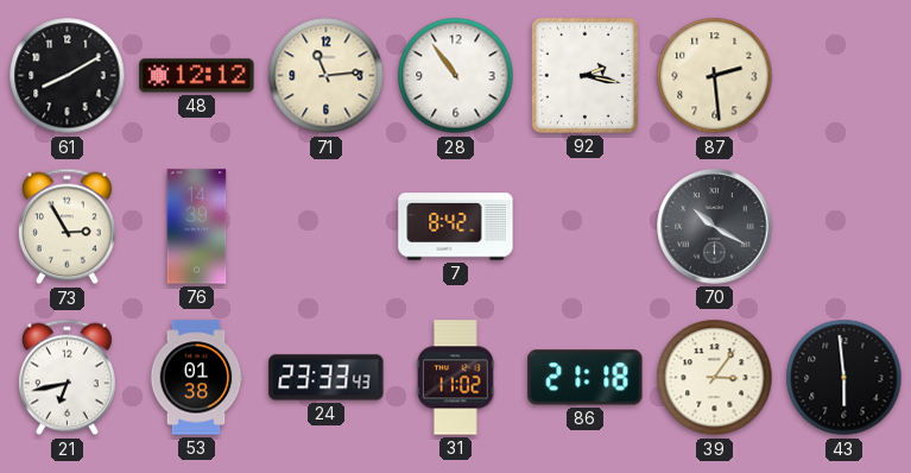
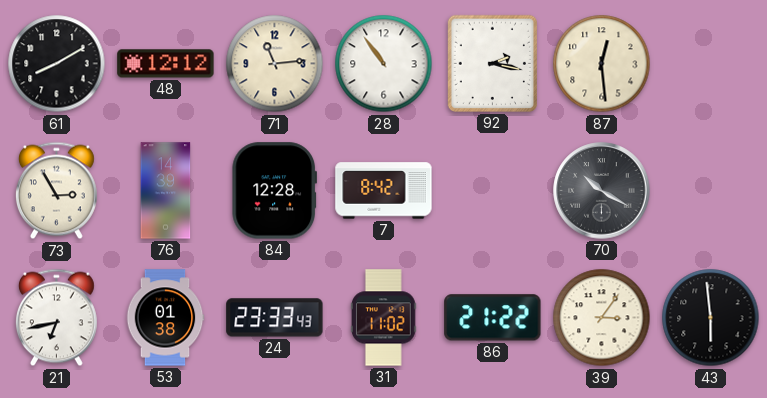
87: 2:29 -> 12:29
84: none -> 12:28
86: 21:18 -> 21:22
